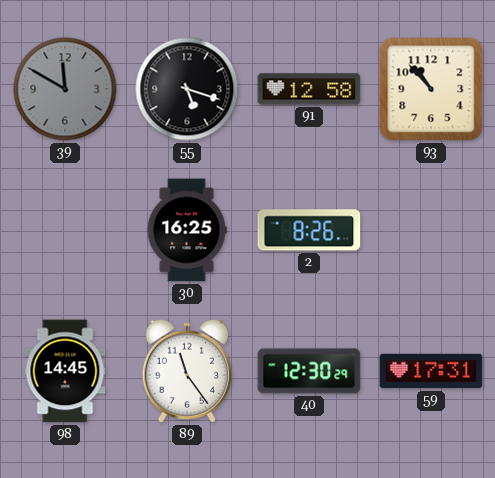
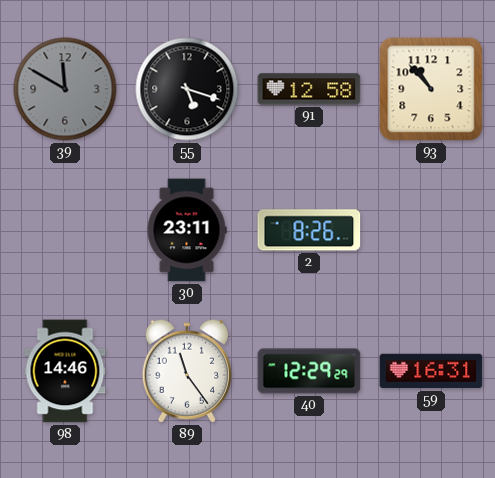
30: 16:25 -> 23:11
98: 14:45 -> 14:46
40: 12:30 -> 12:29
59: 17:31 -> 16:31
